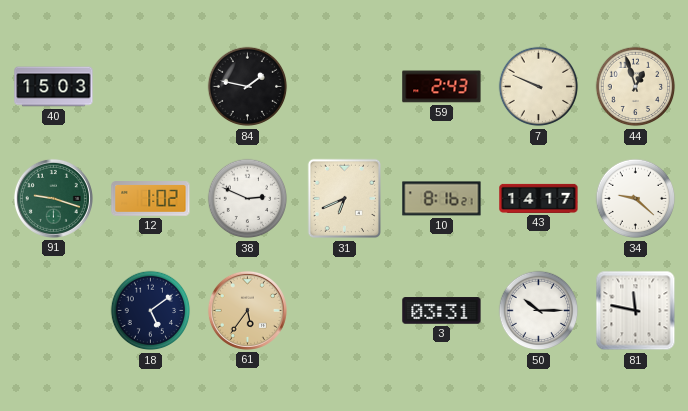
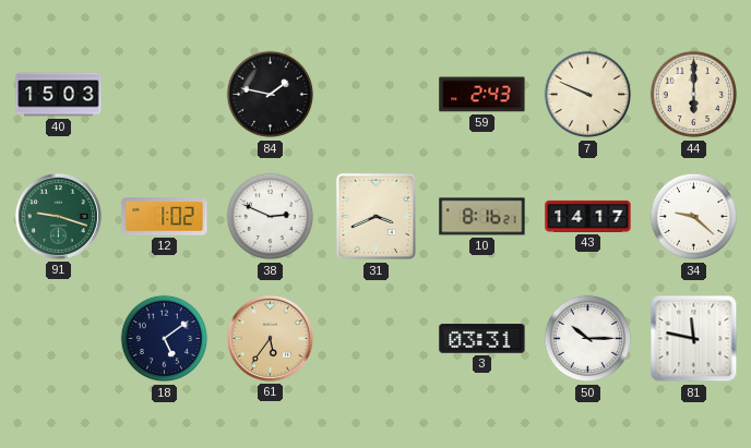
44: 12:57 -> 6:00
31: 6:41 -> 3:41
